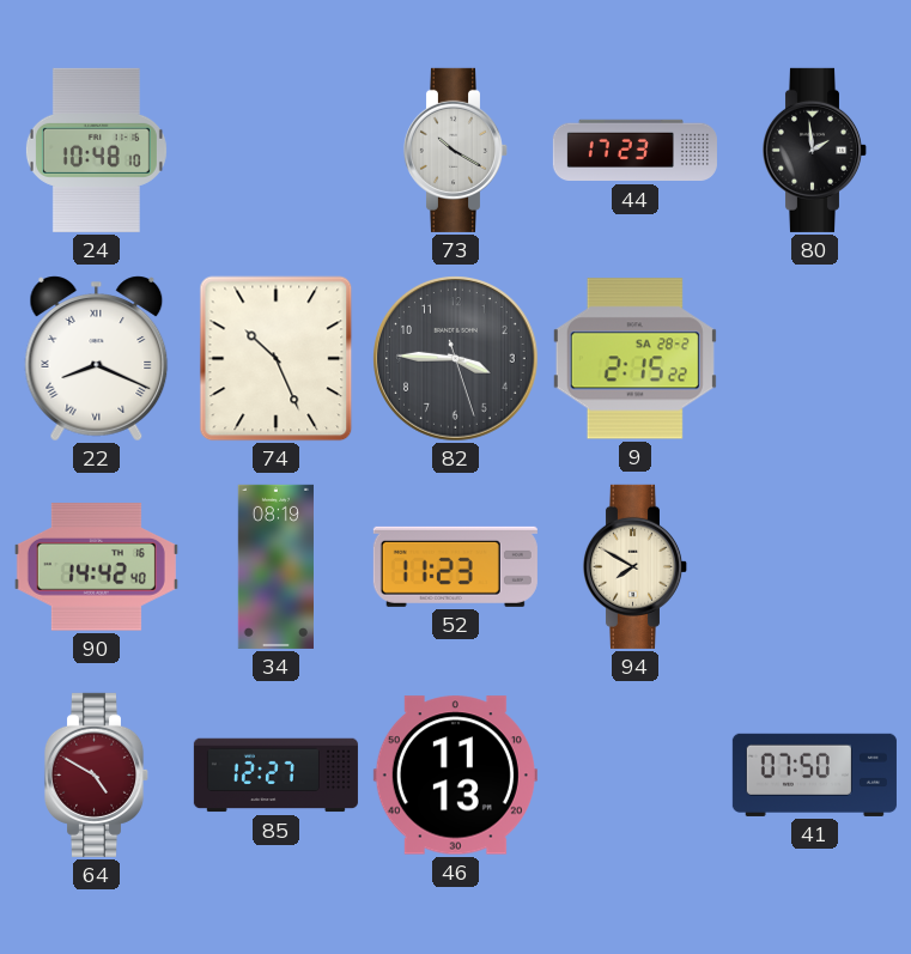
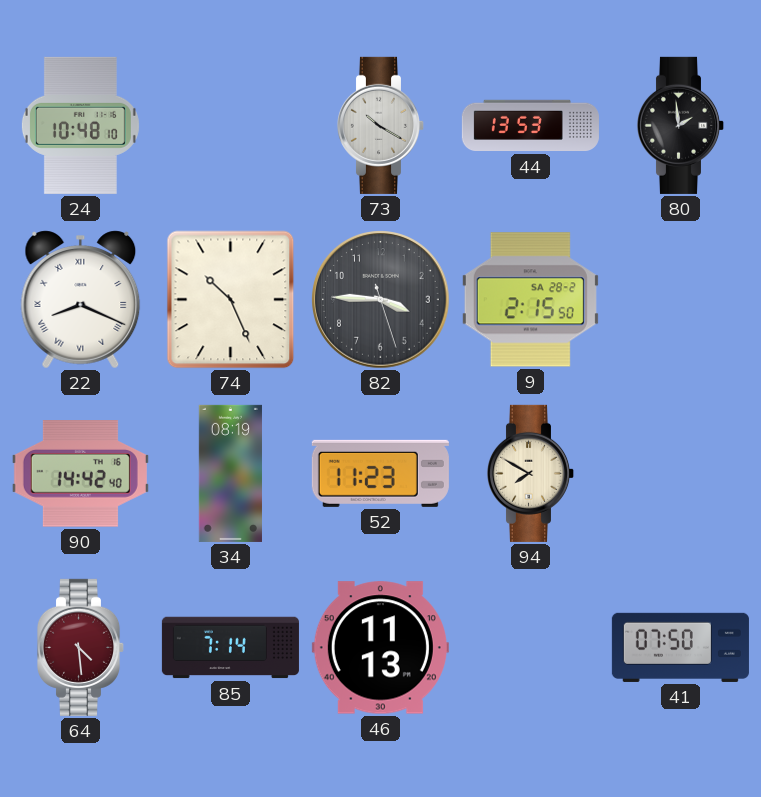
44: 17:23 -> 13:53
9: 2:15:22 -> 2:15:50
64: 4:50 -> 4:29
85: 12:27 -> 7:14
